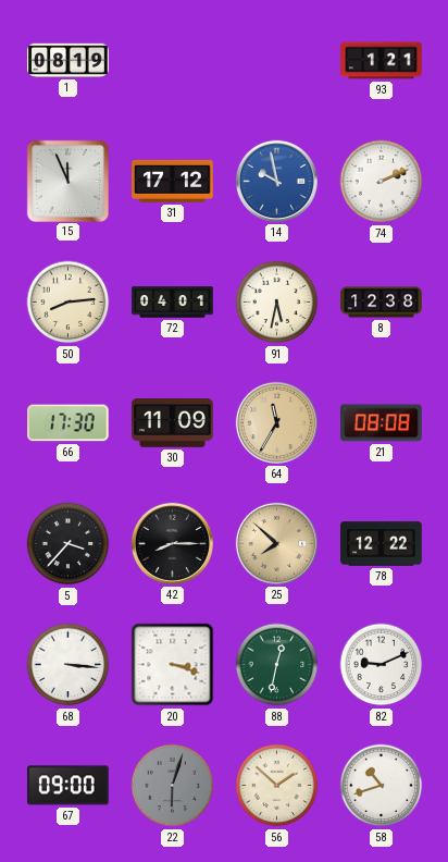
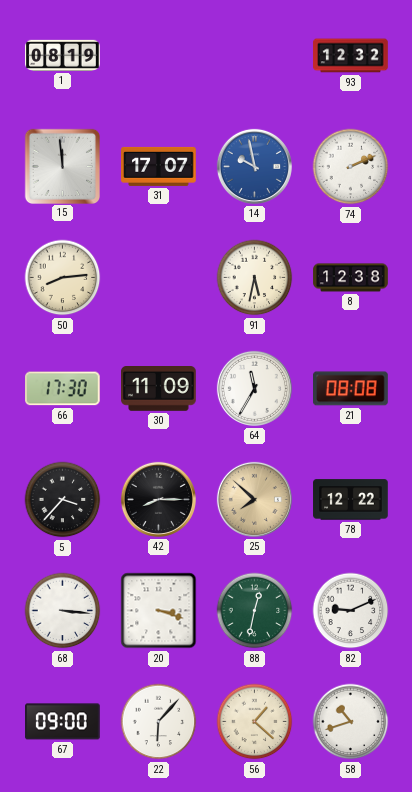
93: 1:21 -> 12:32
15: 11:56 -> 11:59
31: 17:12 -> 17:07
72: 04:01 -> none
64 dial: champagne -> white
22: 6:03 -> 6:07
22 dial: grey -> white
56: 1:52 -> 1:22
